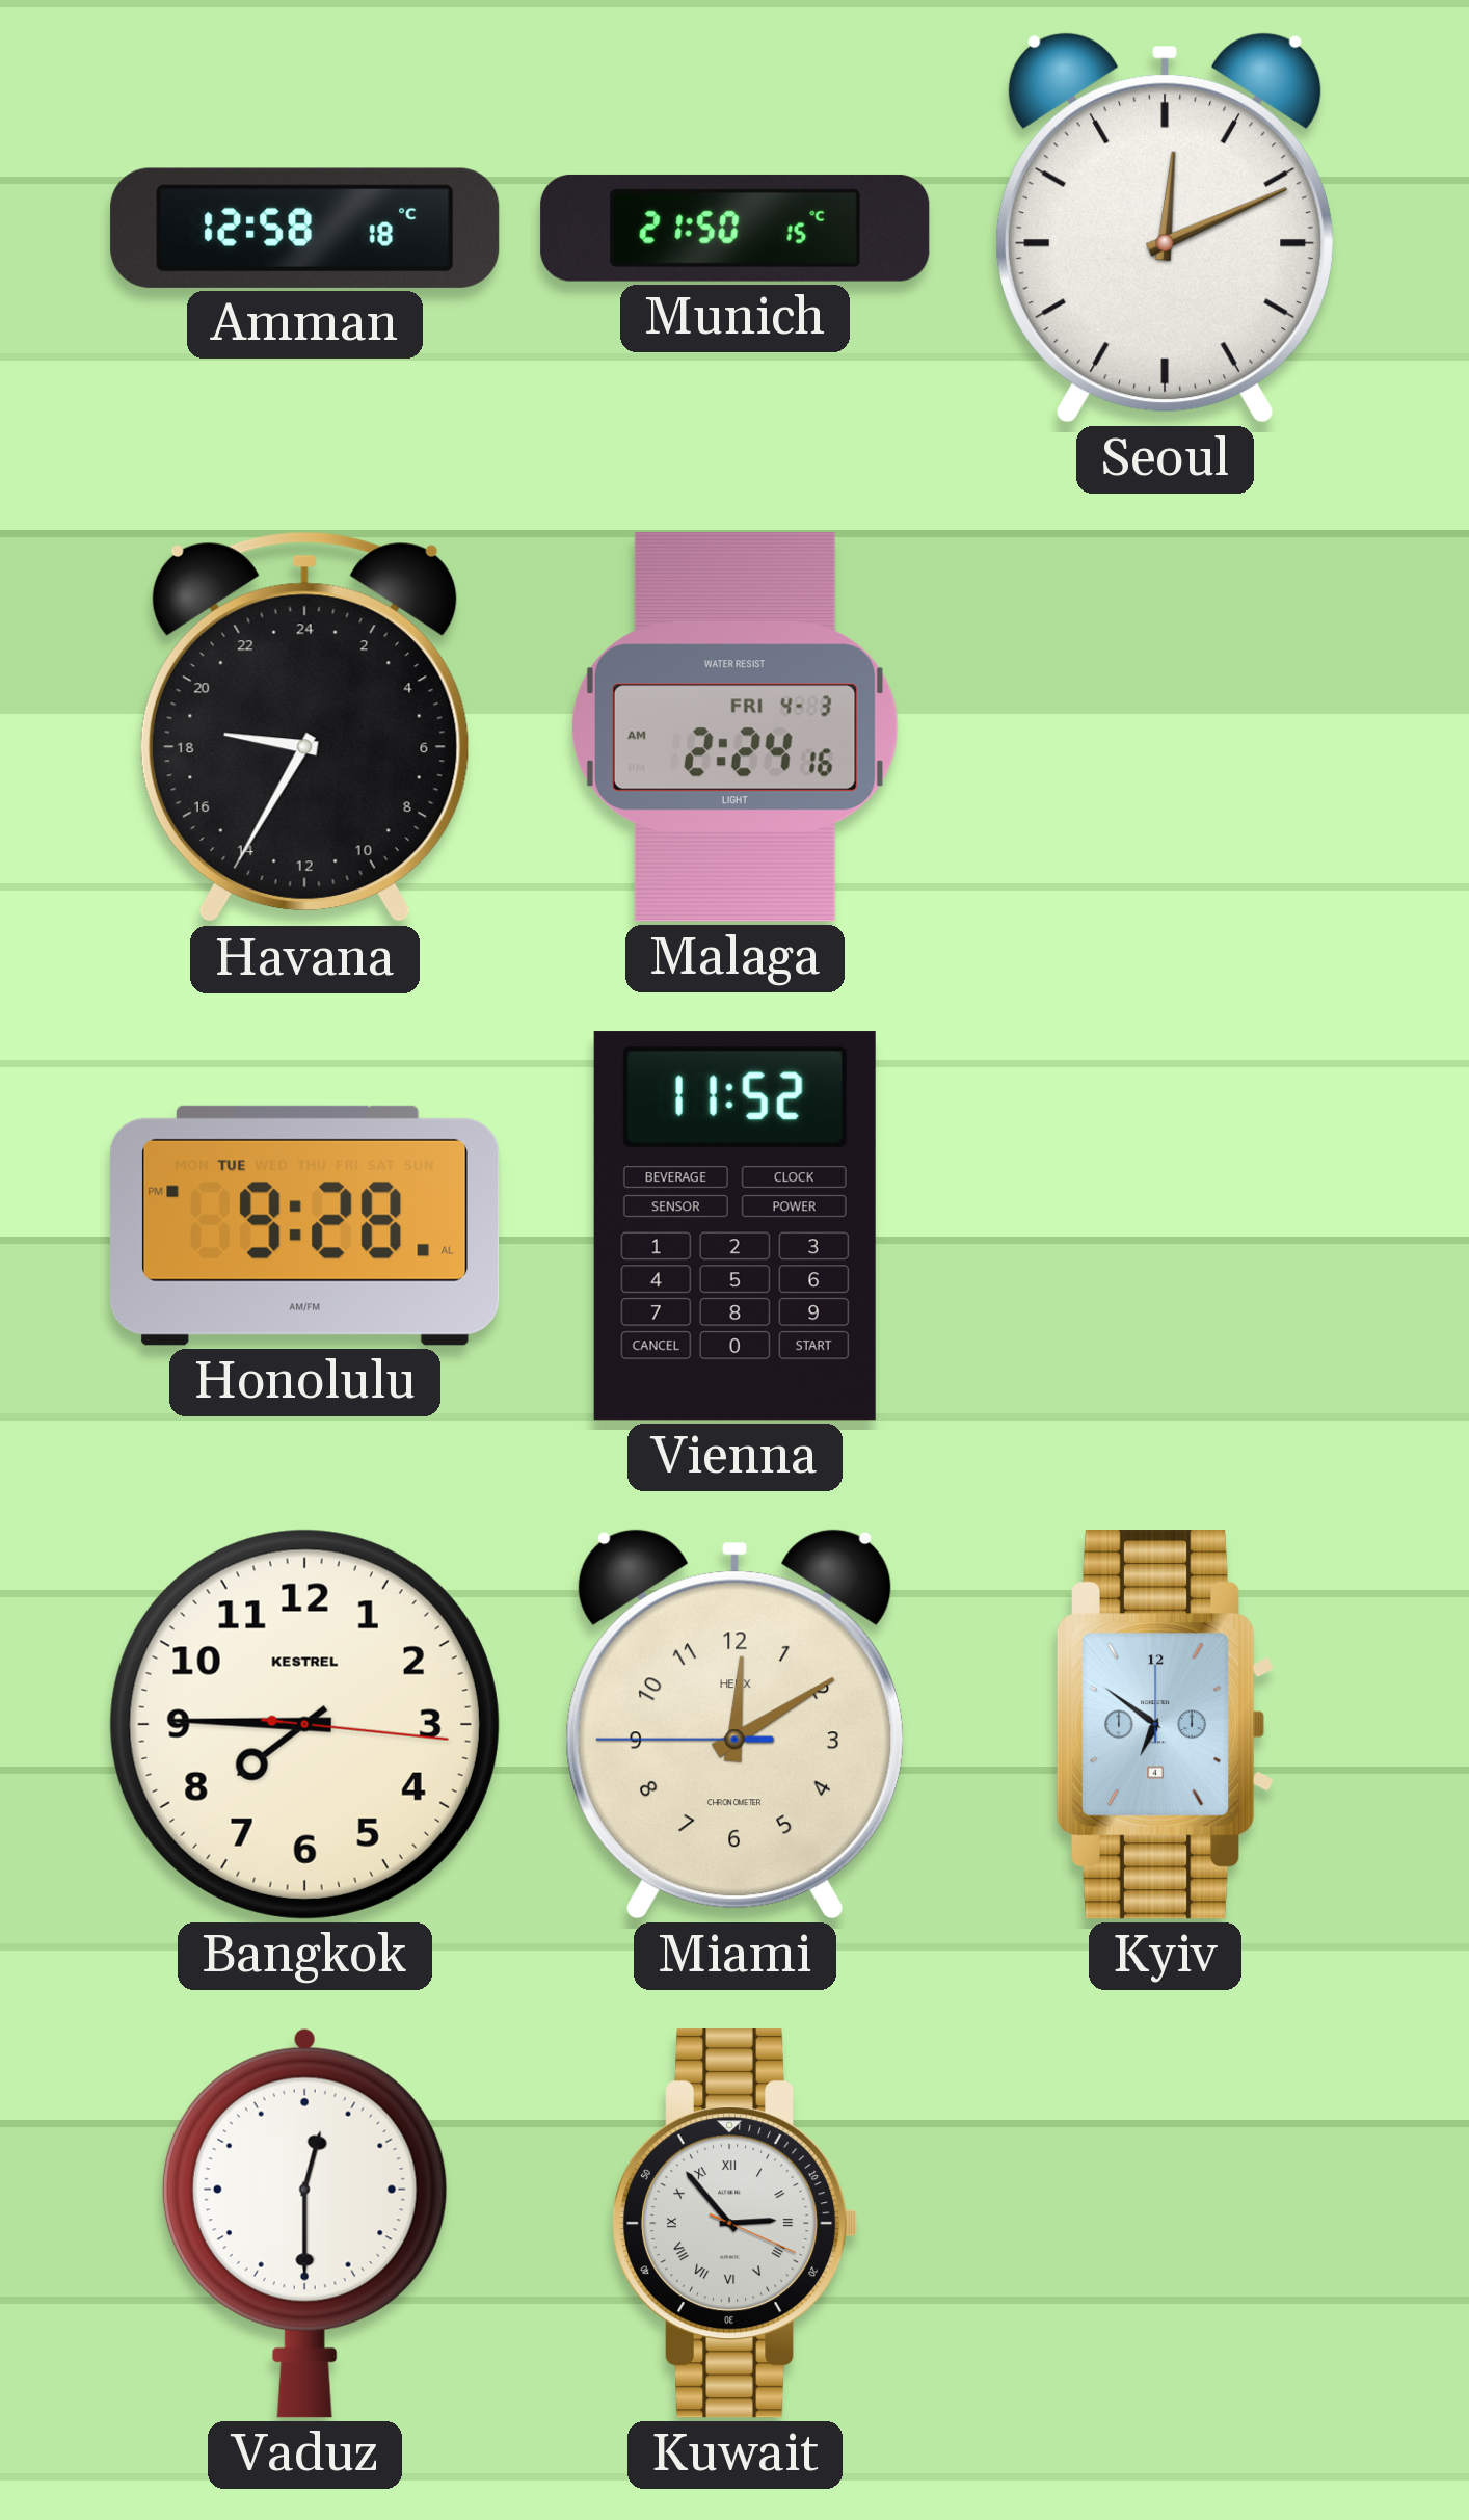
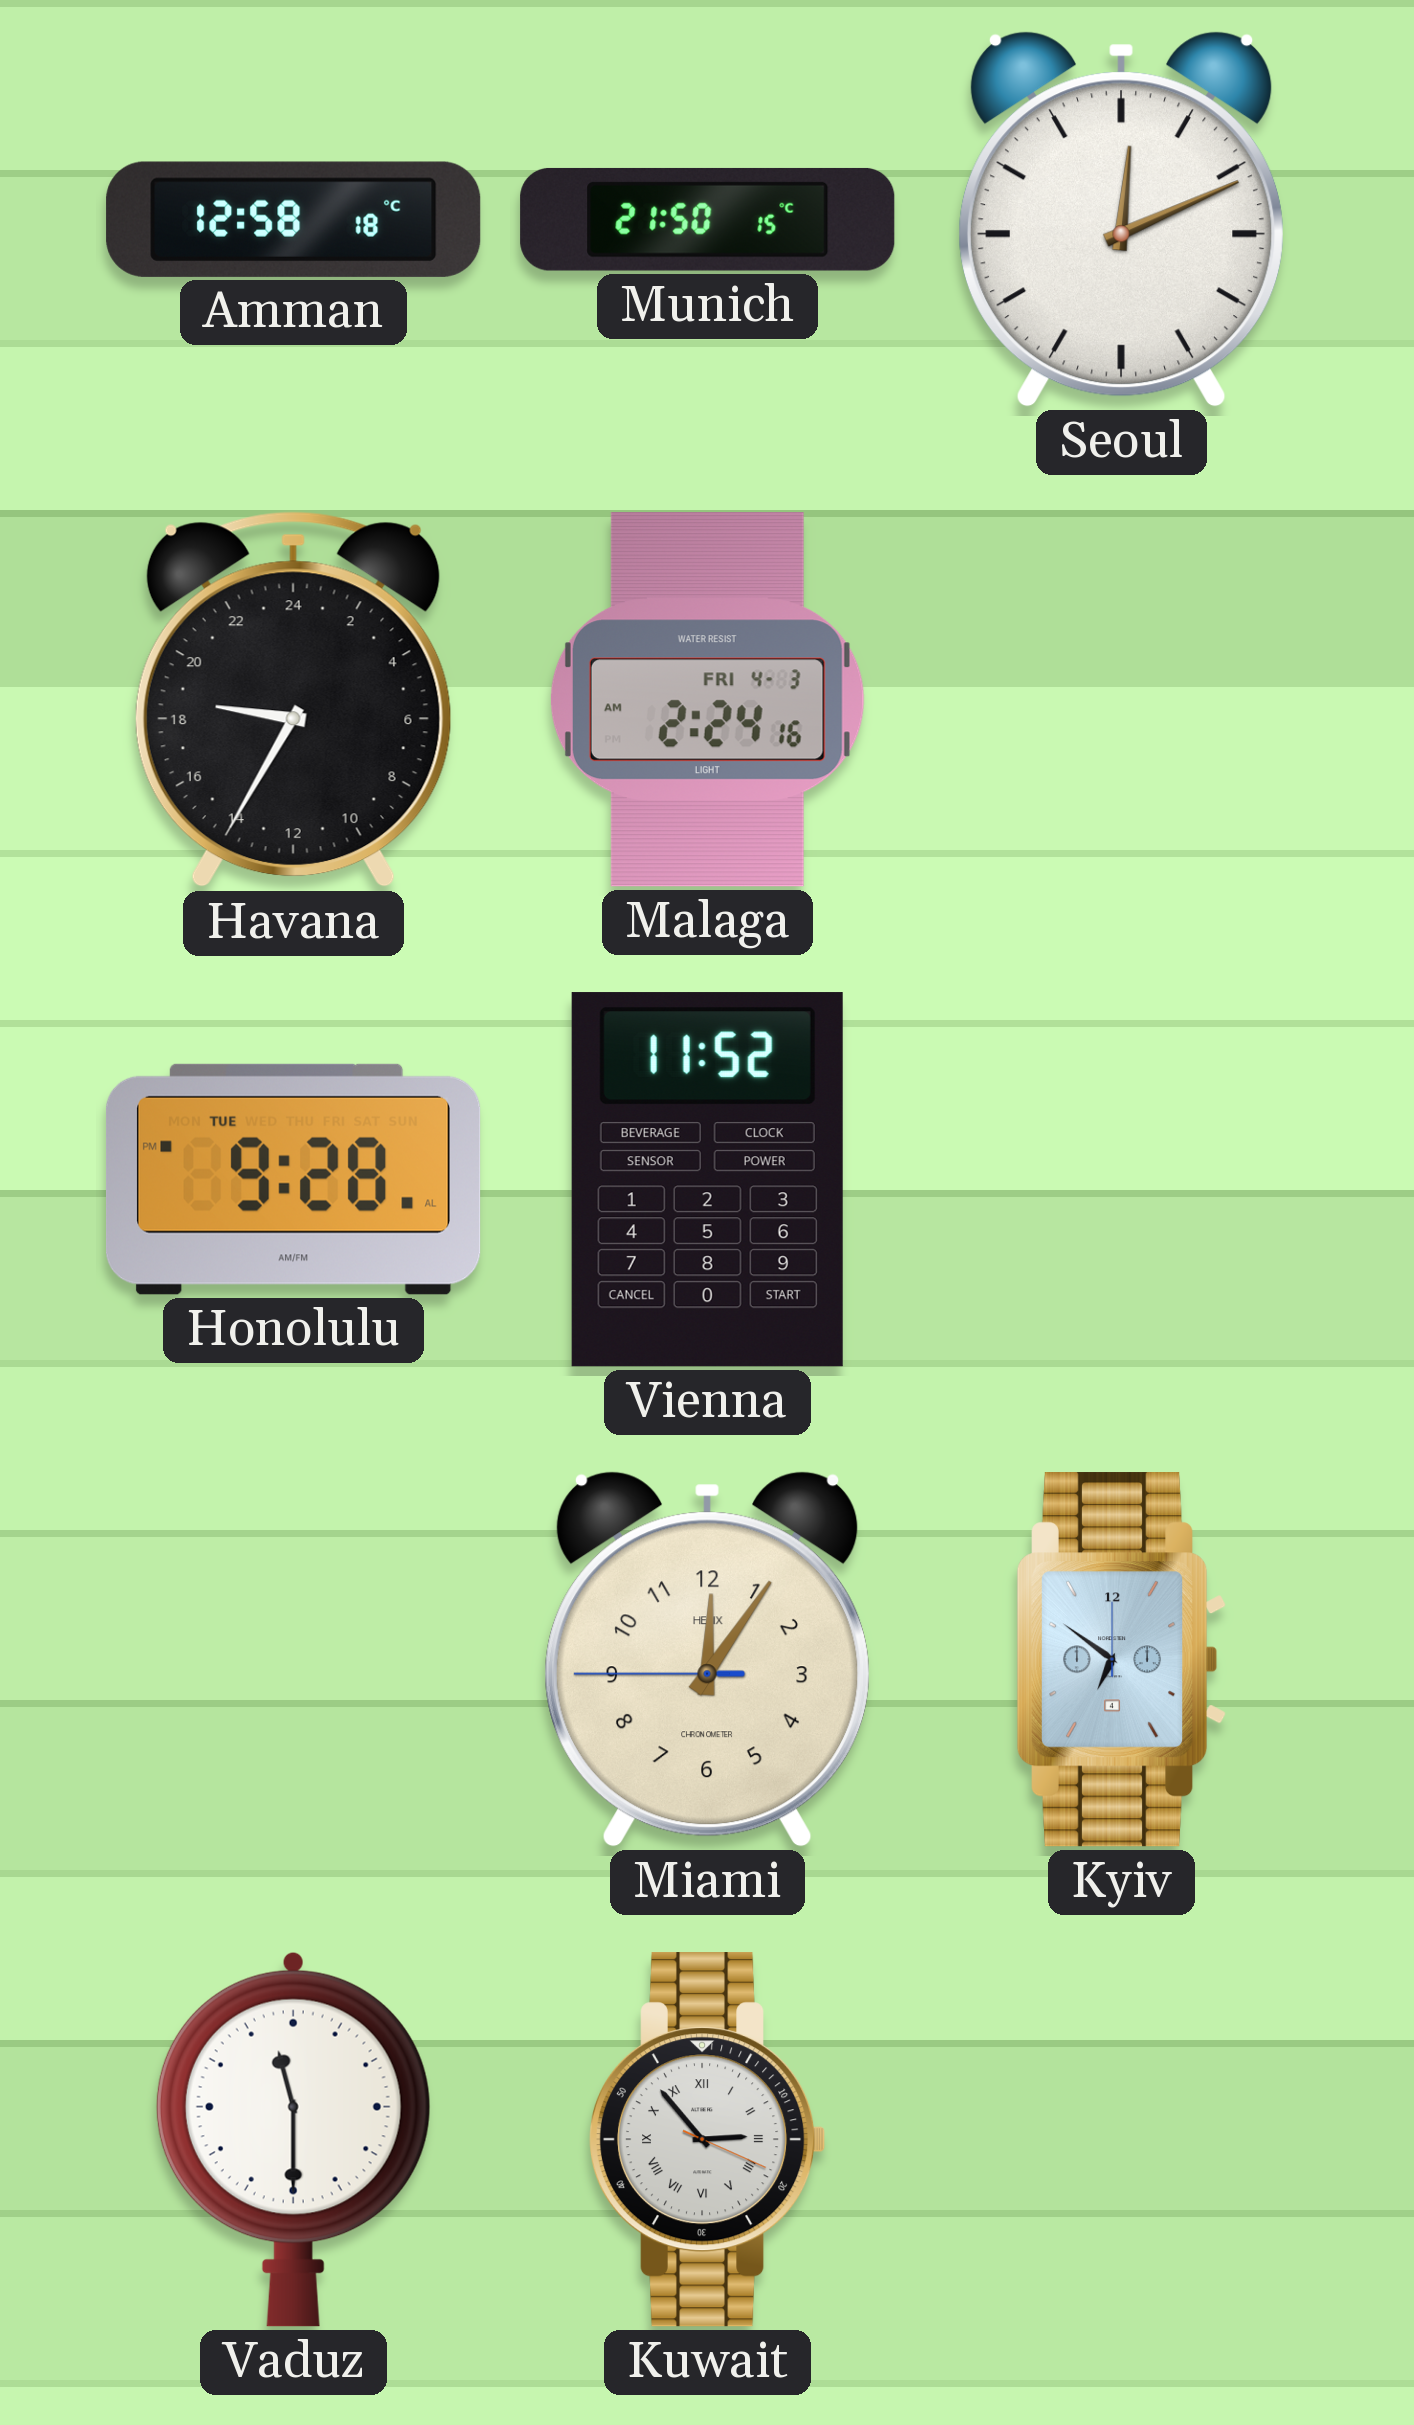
Bangkok: 7:45 -> none
Miami: 12:09 -> 12:05
Vaduz: 12:30 -> 11:30
